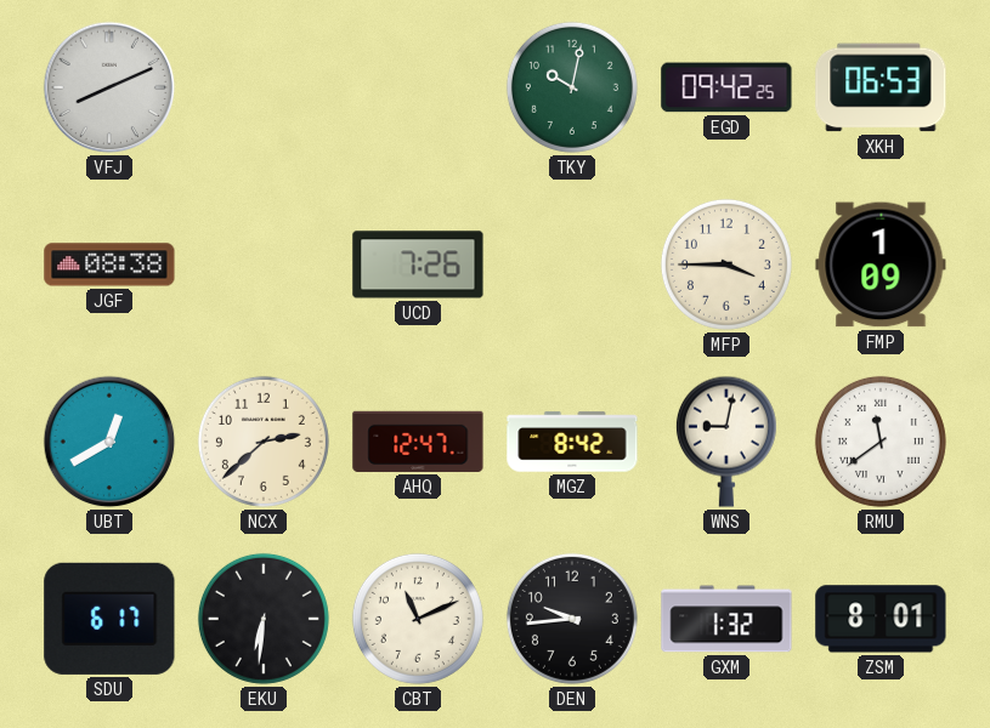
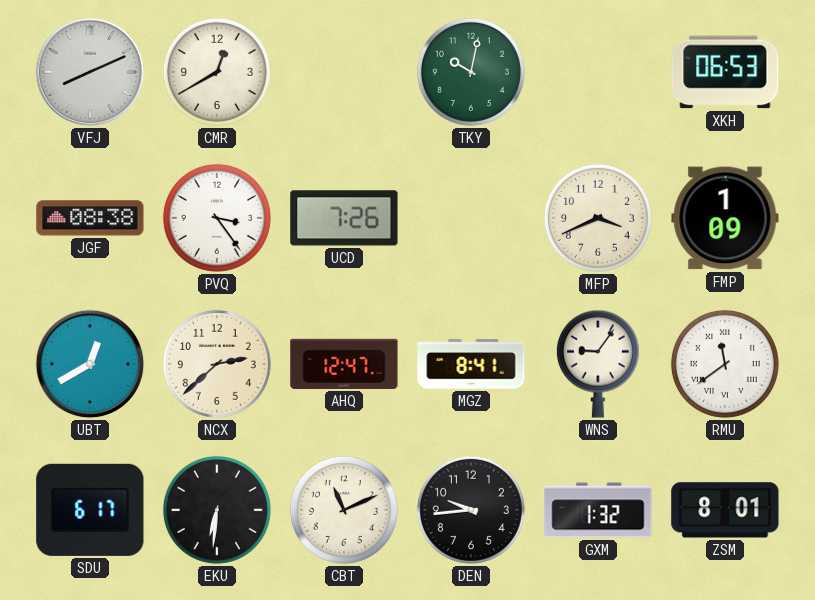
CMR: none -> 12:40
EGD: 09:42 -> none
PVQ: none -> 3:24
MFP: 3:45 -> 3:41
MGZ: 8:42 -> 8:41
WNS: 9:02 -> 9:06
